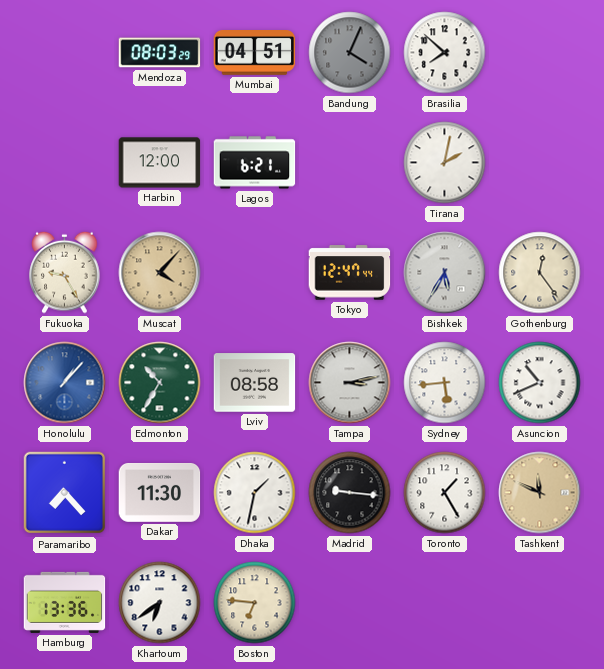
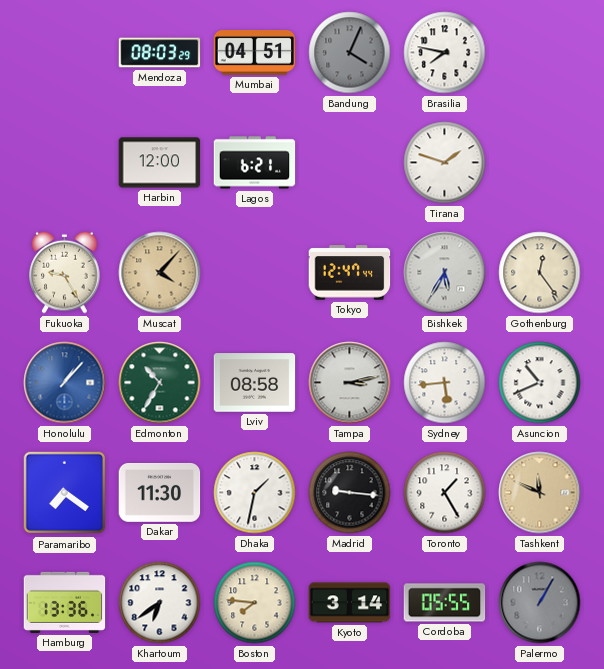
Brasilia: 7:52 -> 7:47
Tirana: 2:02 -> 1:48
Paramaribo: 7:23 -> 7:21
Boston: 6:46 -> 7:46
Kyoto: none -> 3:14
Cordoba: none -> 05:55
Palermo: none -> 1:05
